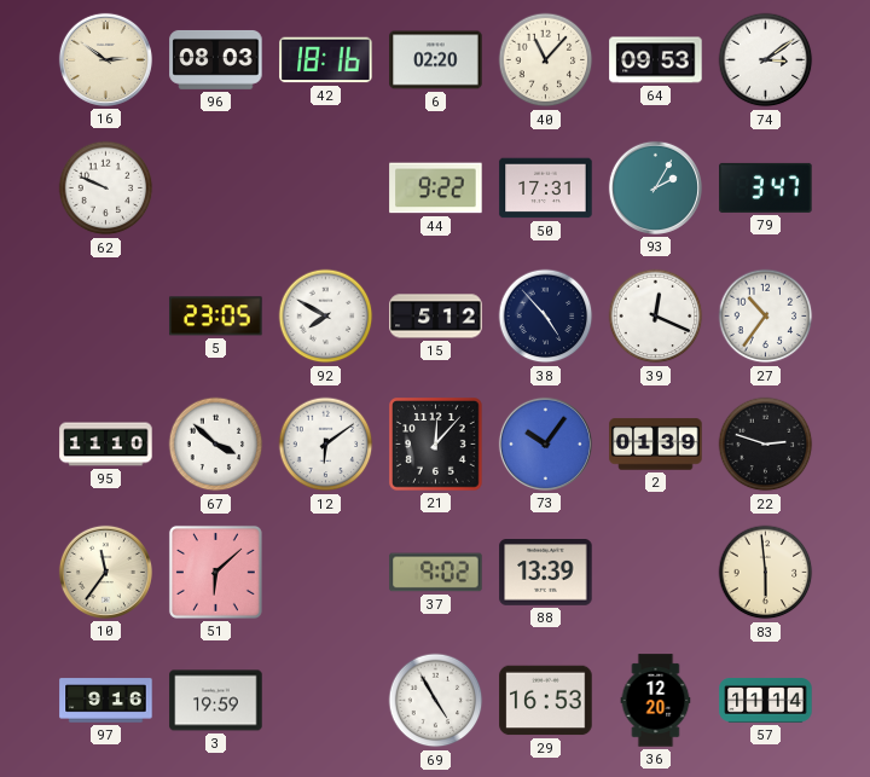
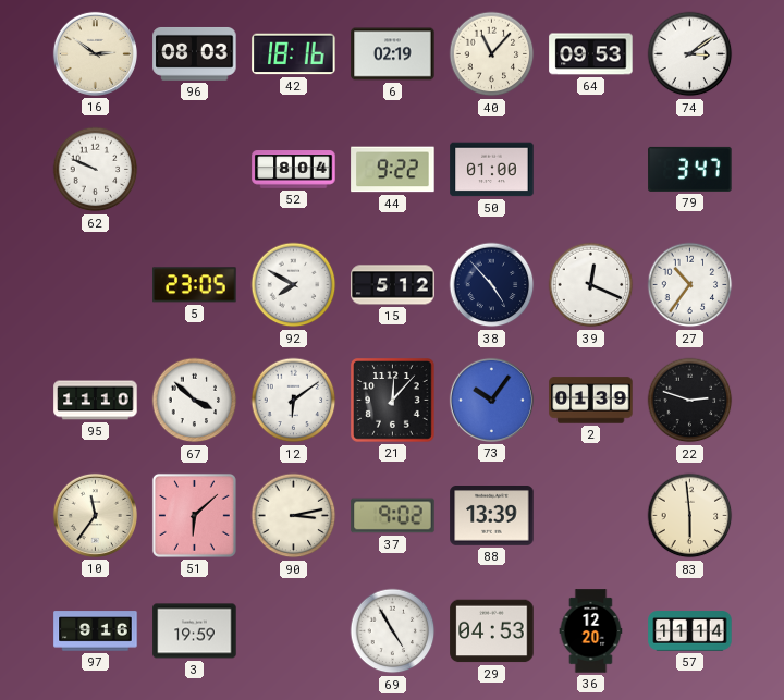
6: 02:20 -> 02:19
52: none -> 8:04
50: 17:31 -> 01:00
93: 2:05 -> none
90: none -> 3:13
29: 16:53 -> 04:53
